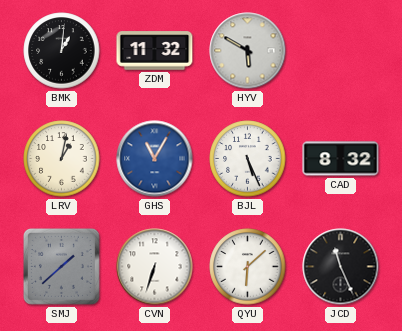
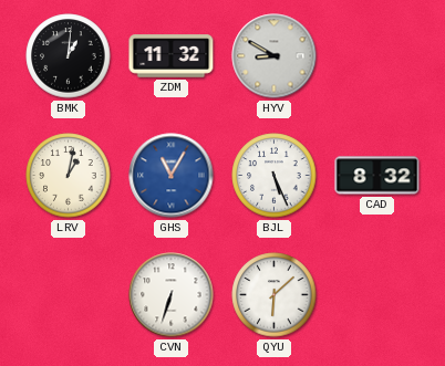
HYV: 5:50 -> 8:50
SMJ: 1:38 -> none
JCD: 11:26 -> none
